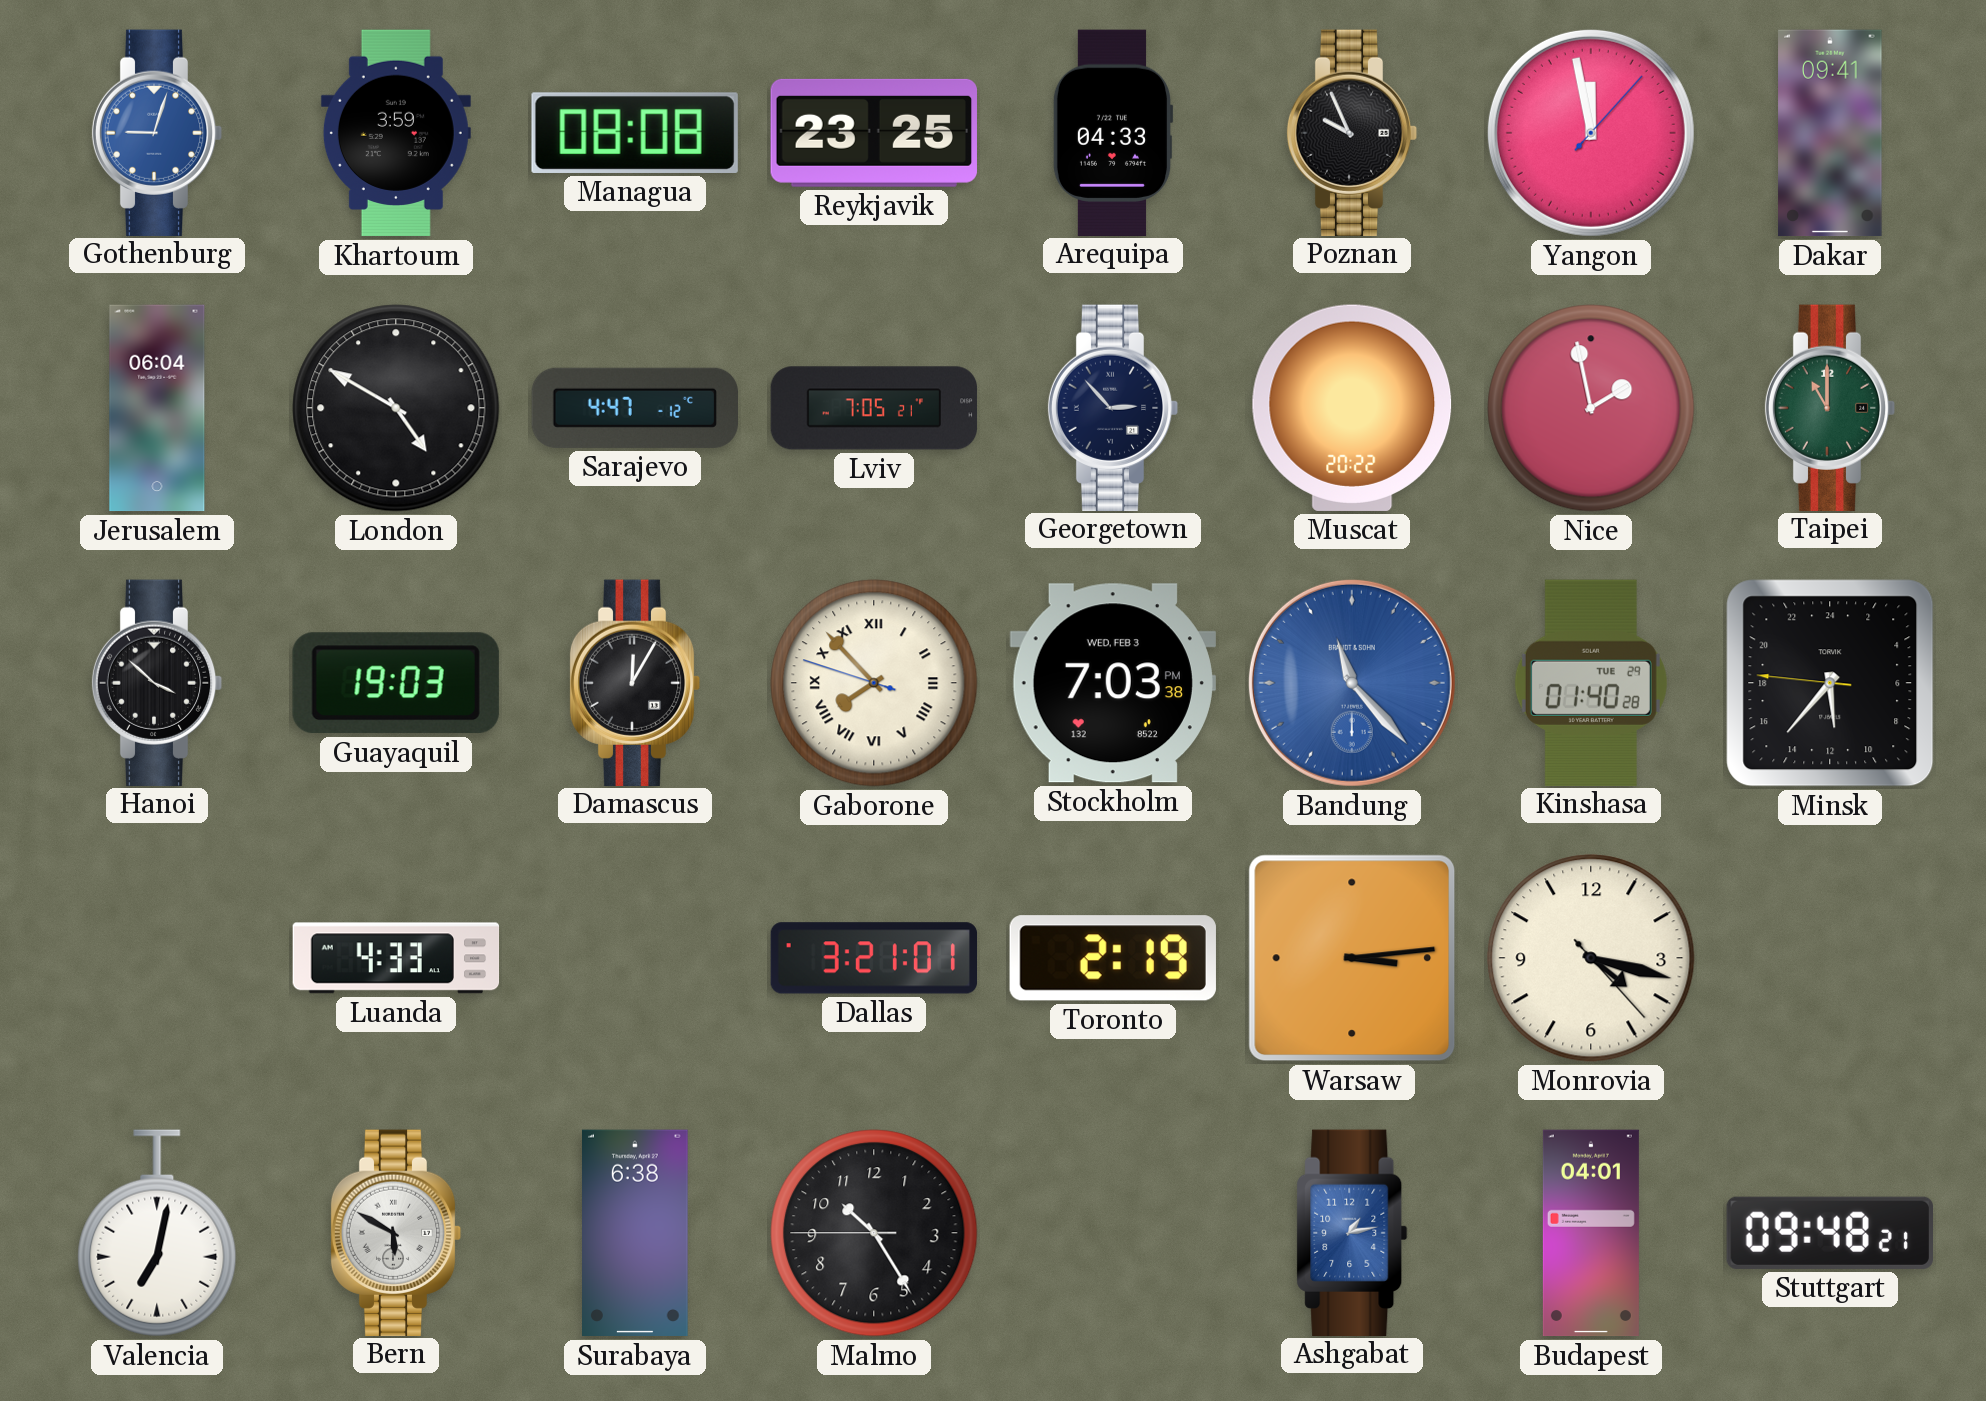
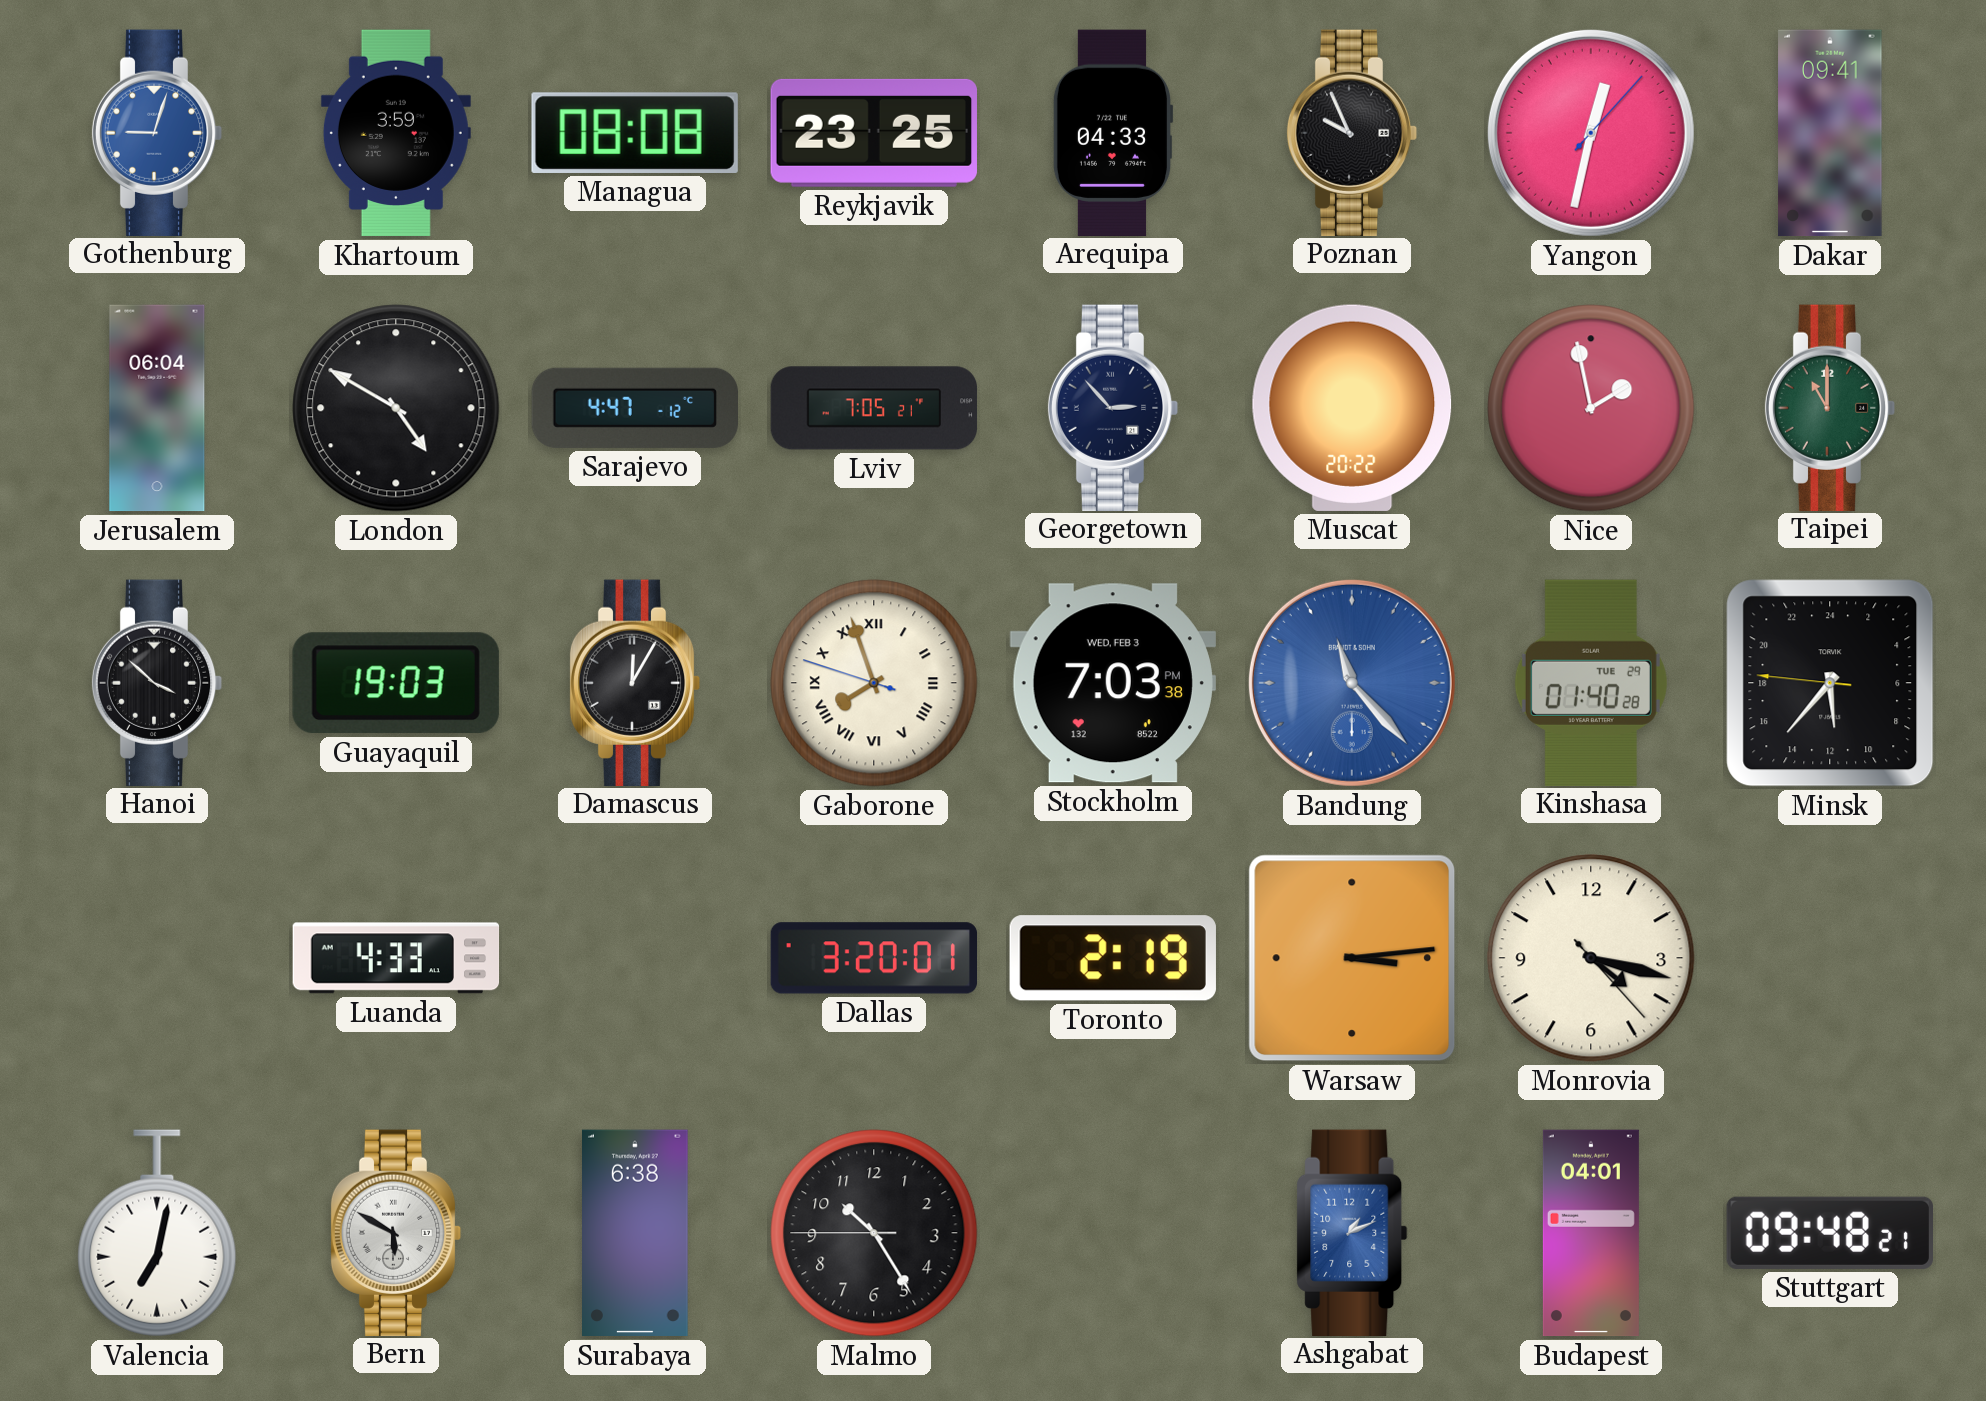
Yangon: 11:58 -> 12:32
Gaborone: 7:52 -> 7:56
Dallas: 3:21 -> 3:20
Ashgabat: 1:13 -> 1:11
